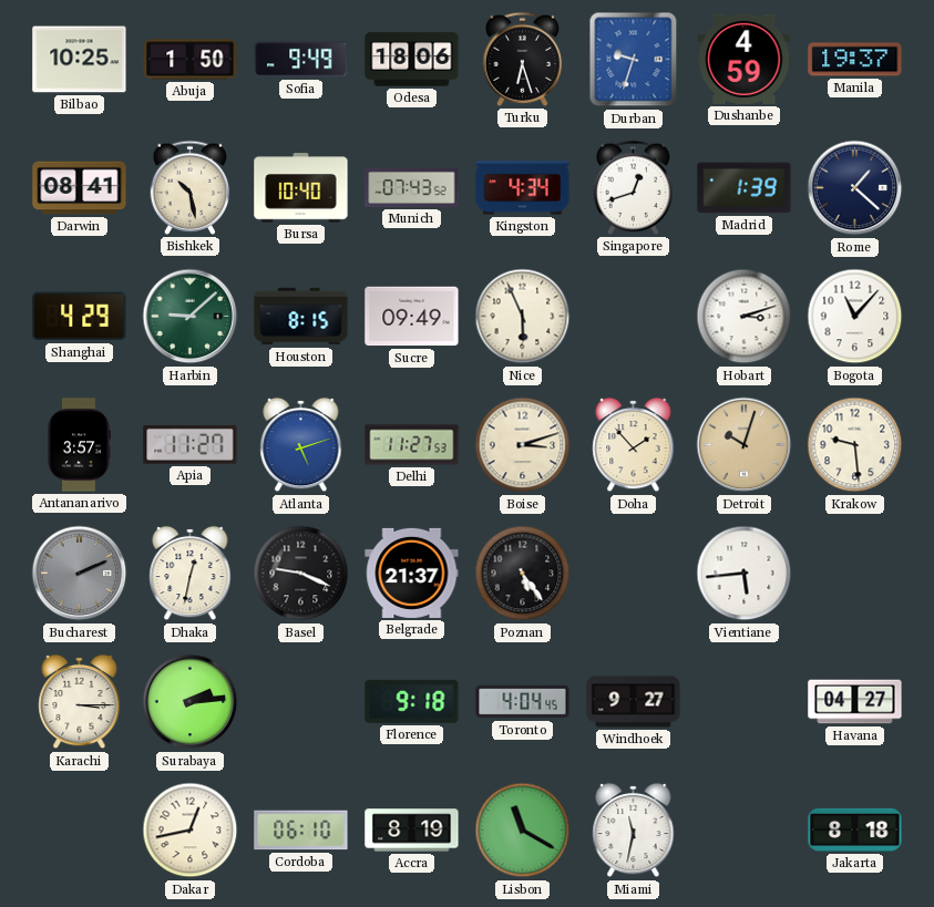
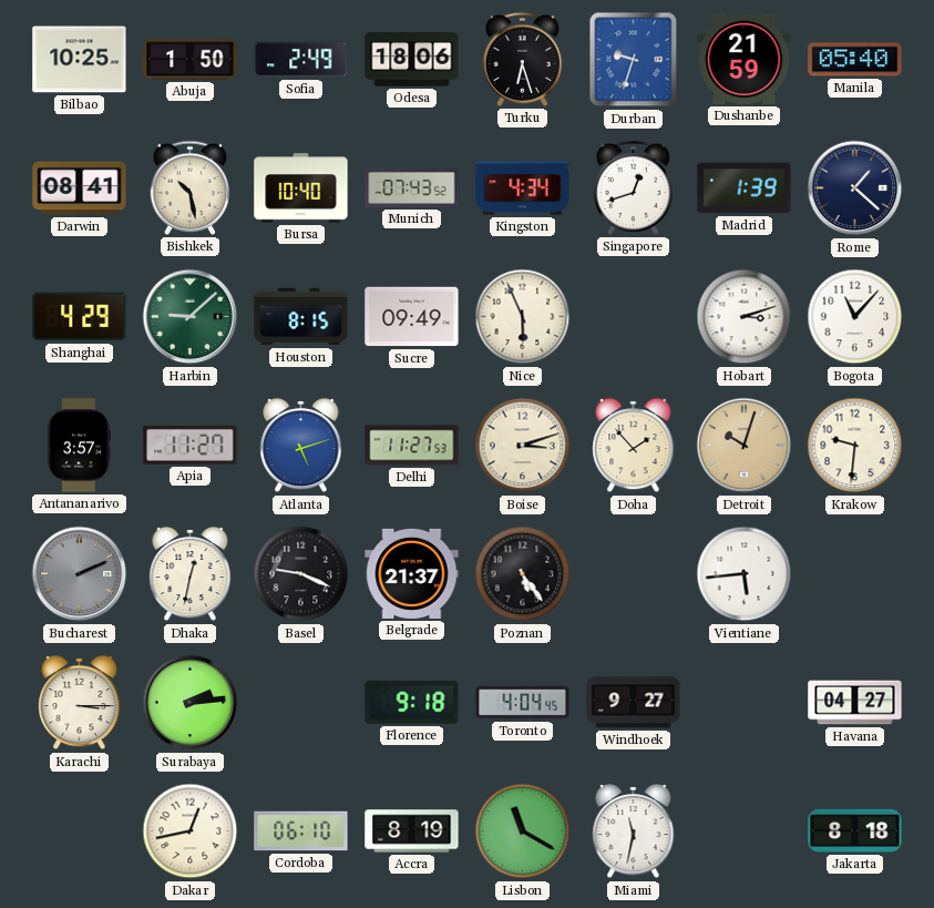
Sofia: 9:49 -> 2:49
Dushanbe: 4:59 -> 21:59
Manila: 19:37 -> 05:40
Krakow: 9:29 -> 9:31
